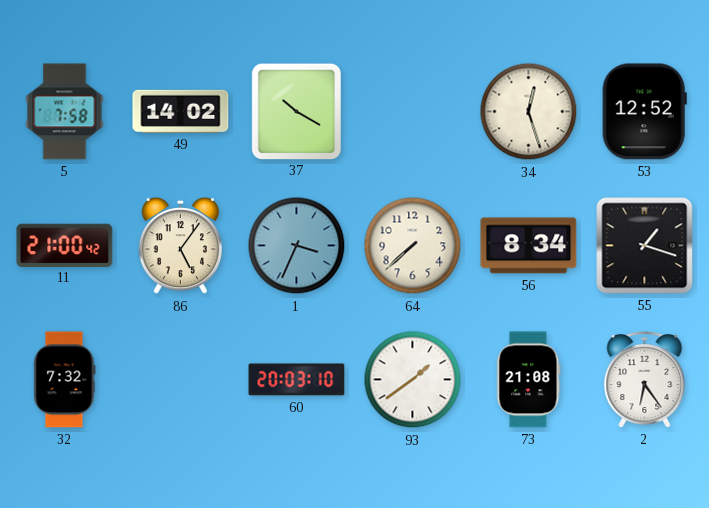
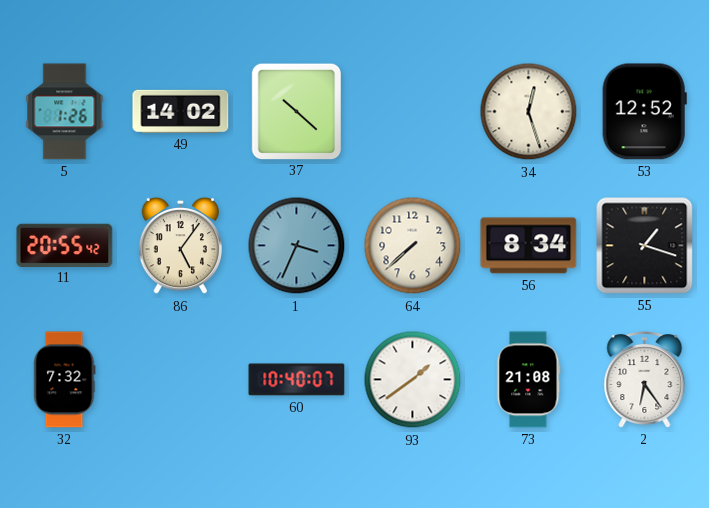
5: 7:58 -> 1:26
37: 10:20 -> 10:22
11: 21:00 -> 20:55
60: 20:03 -> 10:40
